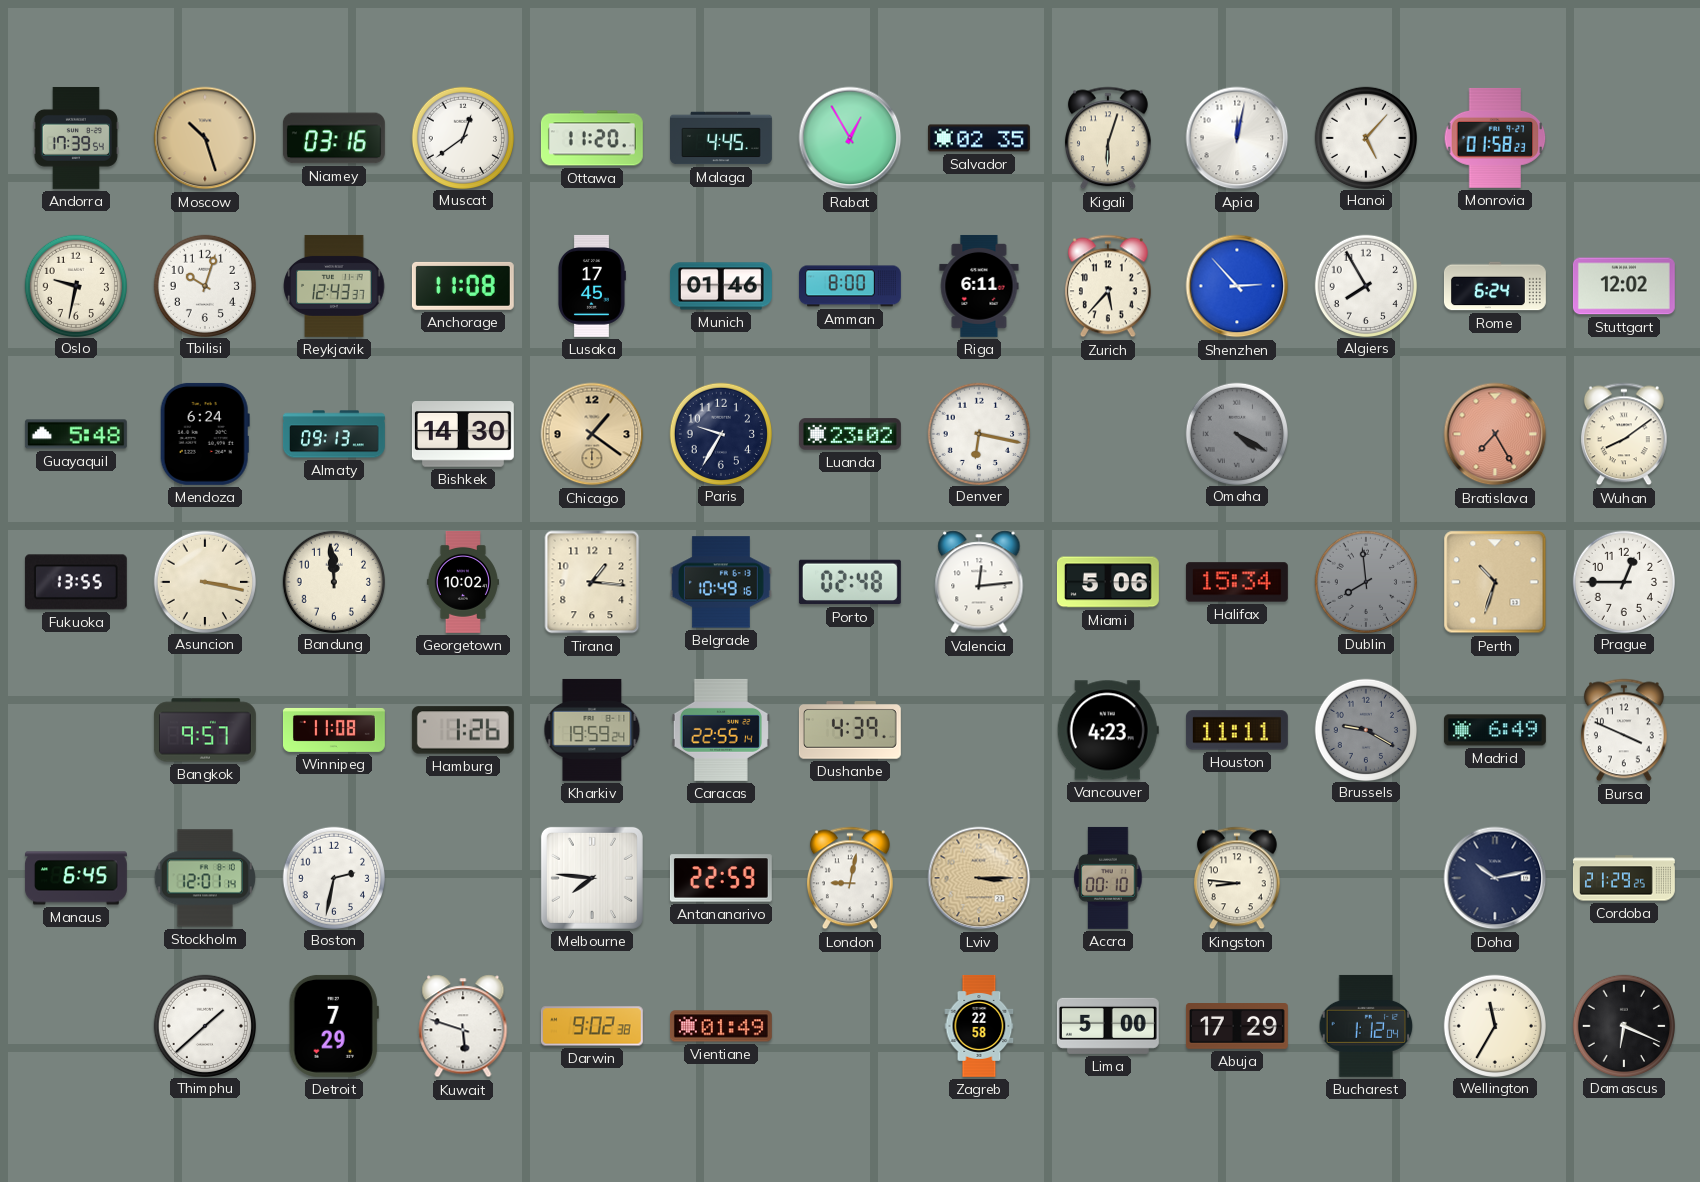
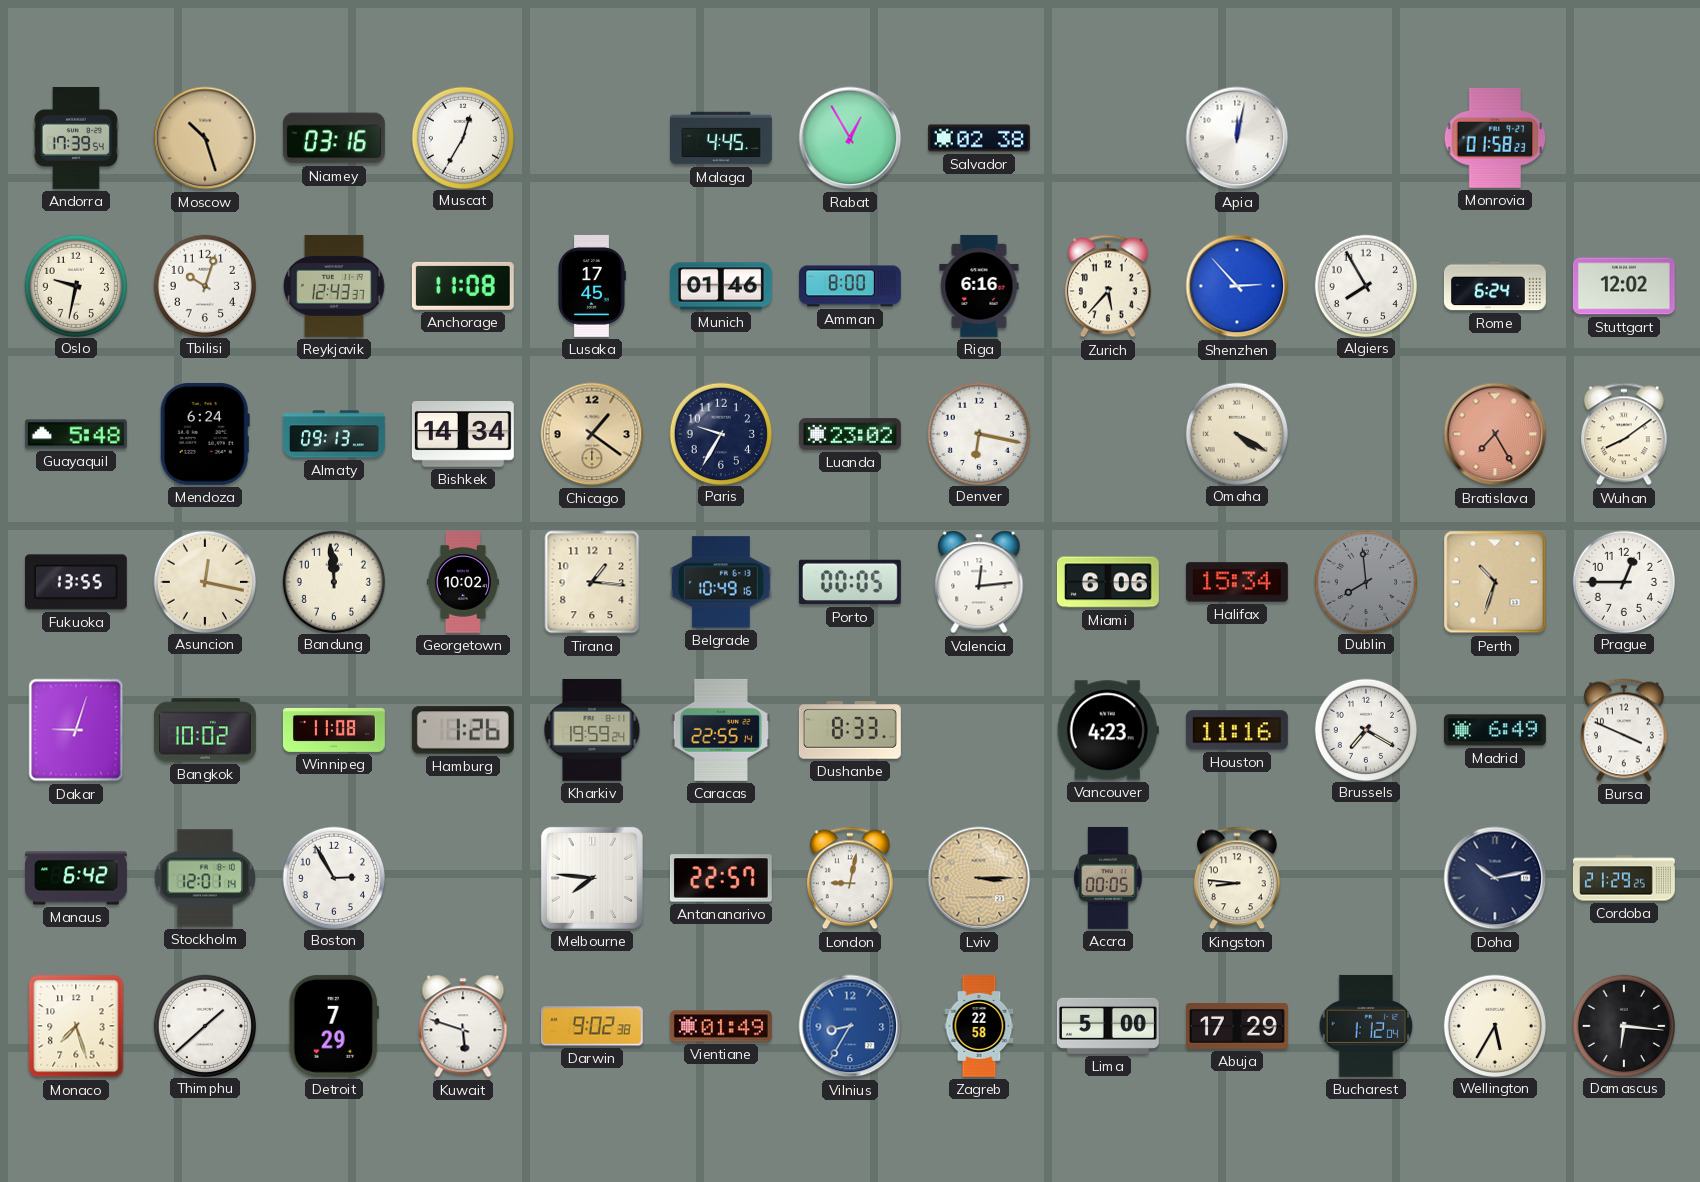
Muscat: 12:39 -> 12:35
Ottawa: 11:20 -> none
Salvador: 02:35 -> 02:38
Kigali: 6:03 -> none
Hanoi: 5:07 -> none
Riga: 6:11 -> 6:16
Bishkek: 14:30 -> 14:34
Omaha dial: grey -> cream
Asuncion: 3:17 -> 12:17
Porto: 02:48 -> 00:05
Miami: 5:06 -> 6:06
Dakar: none -> 9:03
Bangkok: 9:57 -> 10:02
Dushanbe: 4:39 -> 8:33
Houston: 11:11 -> 11:16
Brussels: 9:20 -> 7:20
Brussels dial: grey -> white
Manaus: 6:45 -> 6:42
Boston: 2:32 -> 2:55
Antananarivo: 22:59 -> 22:57
Accra: 00:10 -> 00:05
Monaco: none -> 7:27
Vilnius: none -> 8:35
Wellington: 11:35 -> 5:35
Damascus: 6:19 -> 6:16
